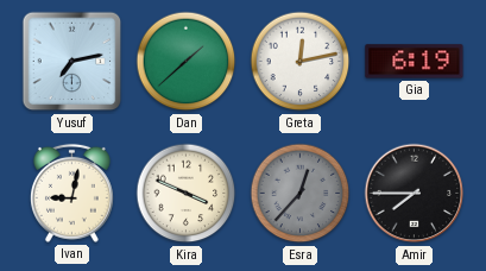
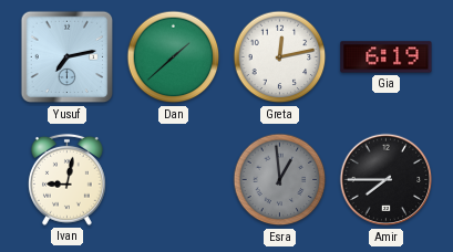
Kira: 3:49 -> none
Esra: 12:37 -> 12:59
